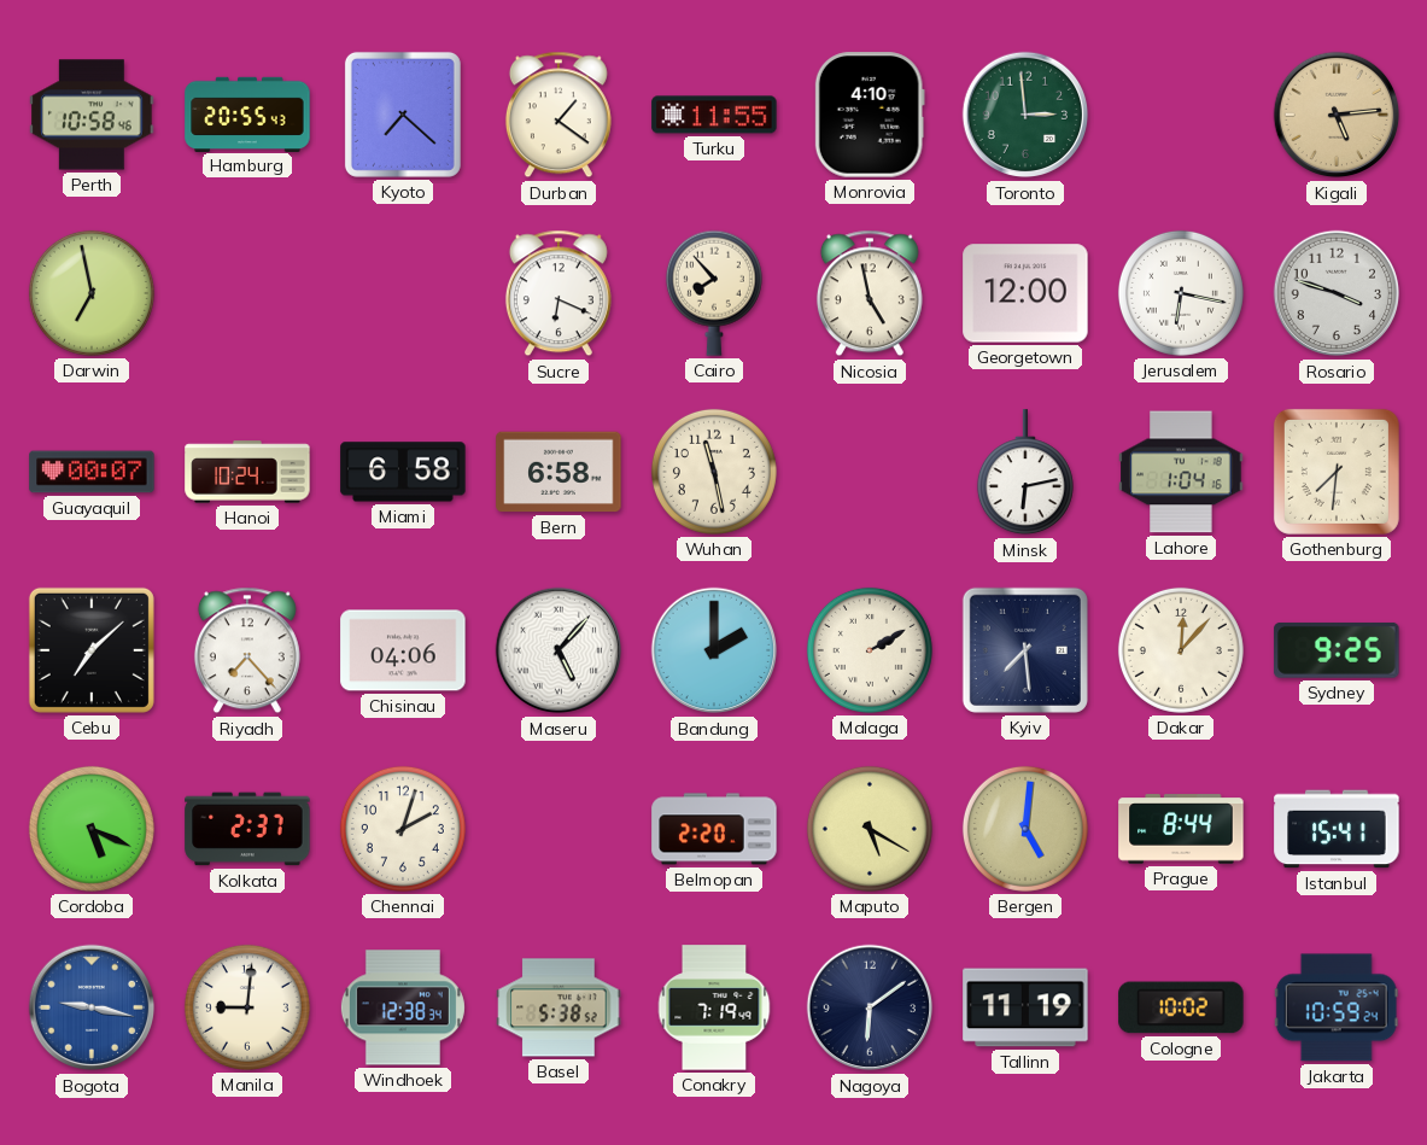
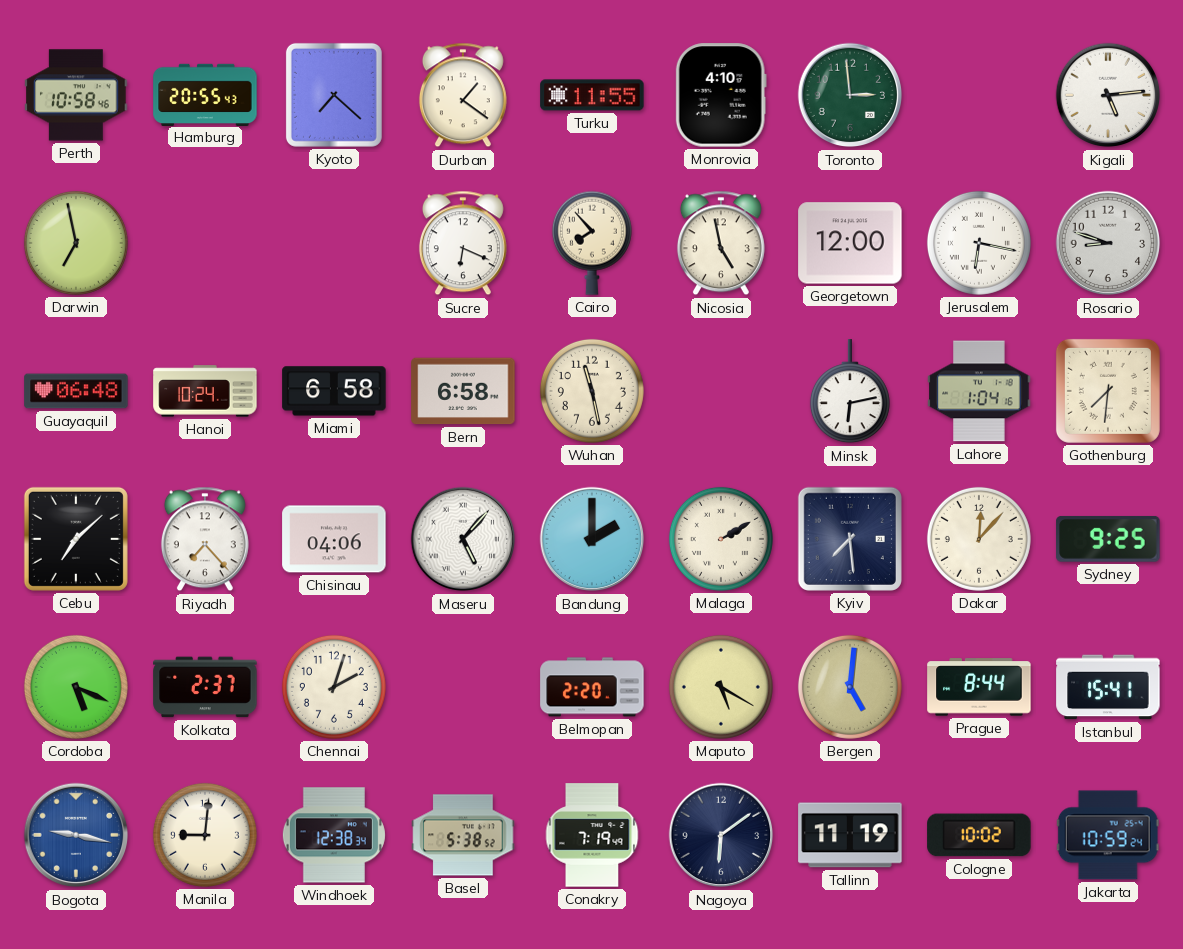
Kigali dial: champagne -> white
Rosario: 3:48 -> 8:48
Guayaquil: 00:07 -> 06:48
